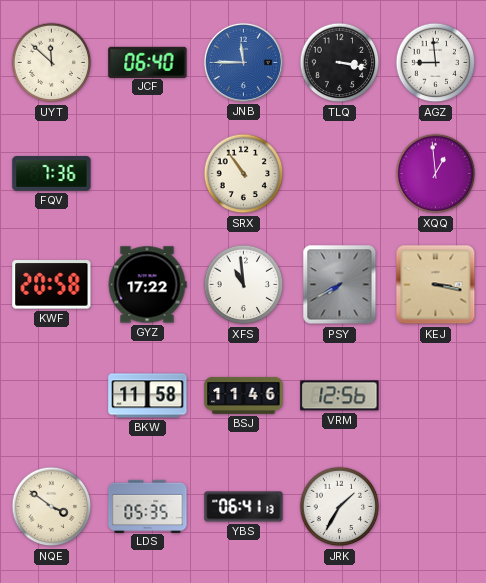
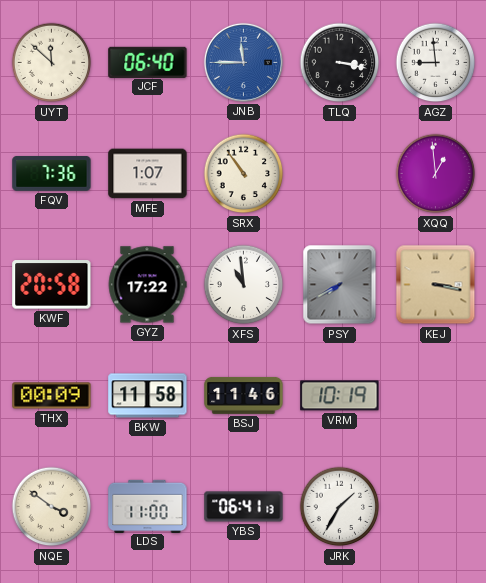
MFE: none -> 1:07
THX: none -> 00:09
VRM: 12:56 -> 10:19
LDS: 05:35 -> 11:00
